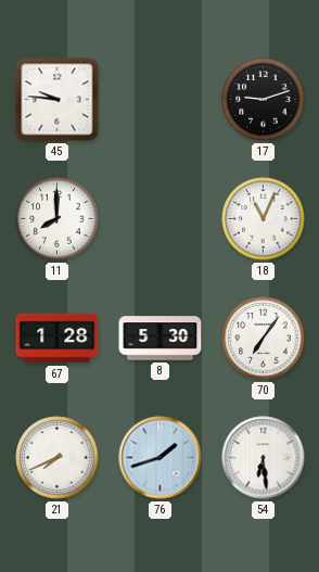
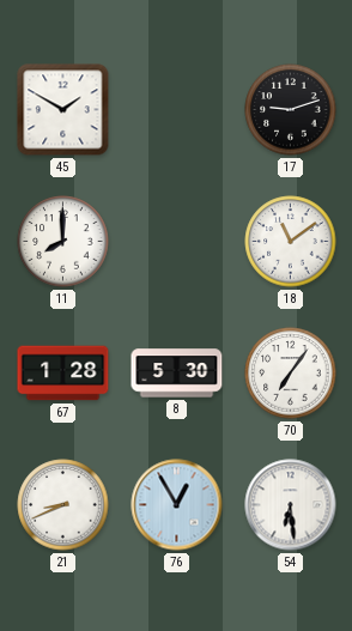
45: 9:46 -> 1:50
18: 11:04 -> 11:09
21: 7:41 -> 8:41
76: 1:42 -> 12:55
